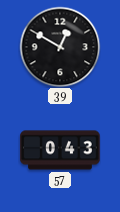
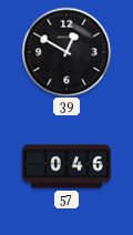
57: 0:43 -> 0:46
